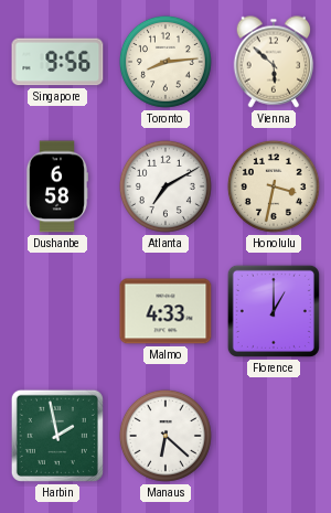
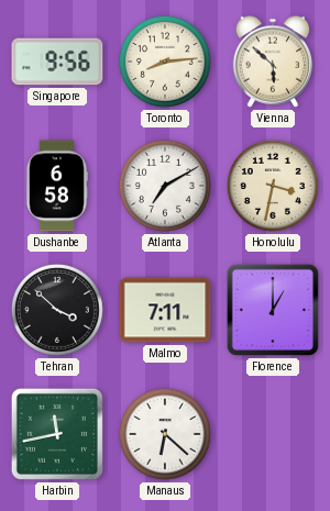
Tehran: none -> 3:52
Malmo: 4:33 -> 7:11
Harbin: 1:58 -> 11:43
